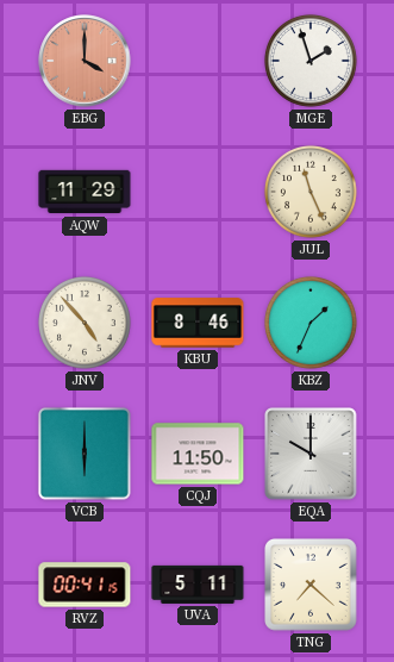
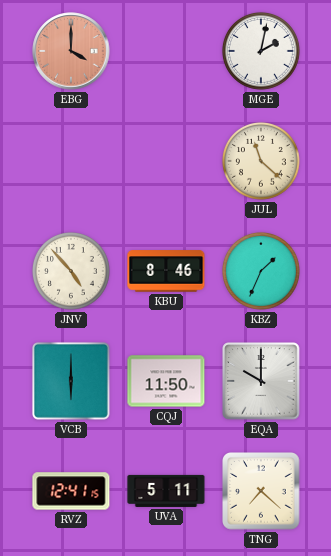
MGE: 1:57 -> 2:02
AQW: 11:29 -> none
JUL: 11:26 -> 11:22
RVZ: 00:41 -> 12:41
